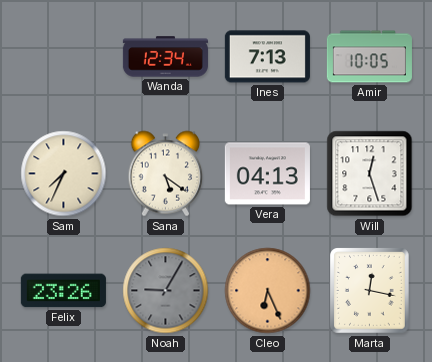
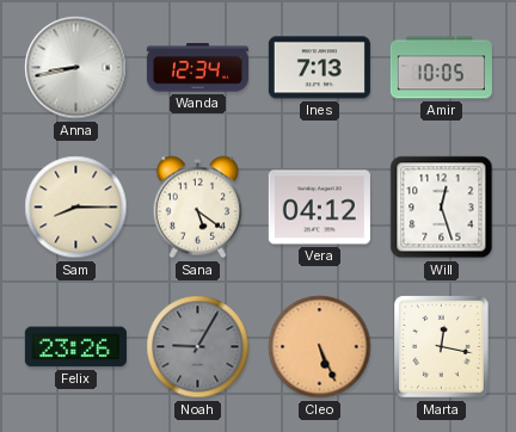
Anna: none -> 8:43
Sam: 7:34 -> 8:15
Vera: 04:13 -> 04:12
Cleo: 6:26 -> 5:26
